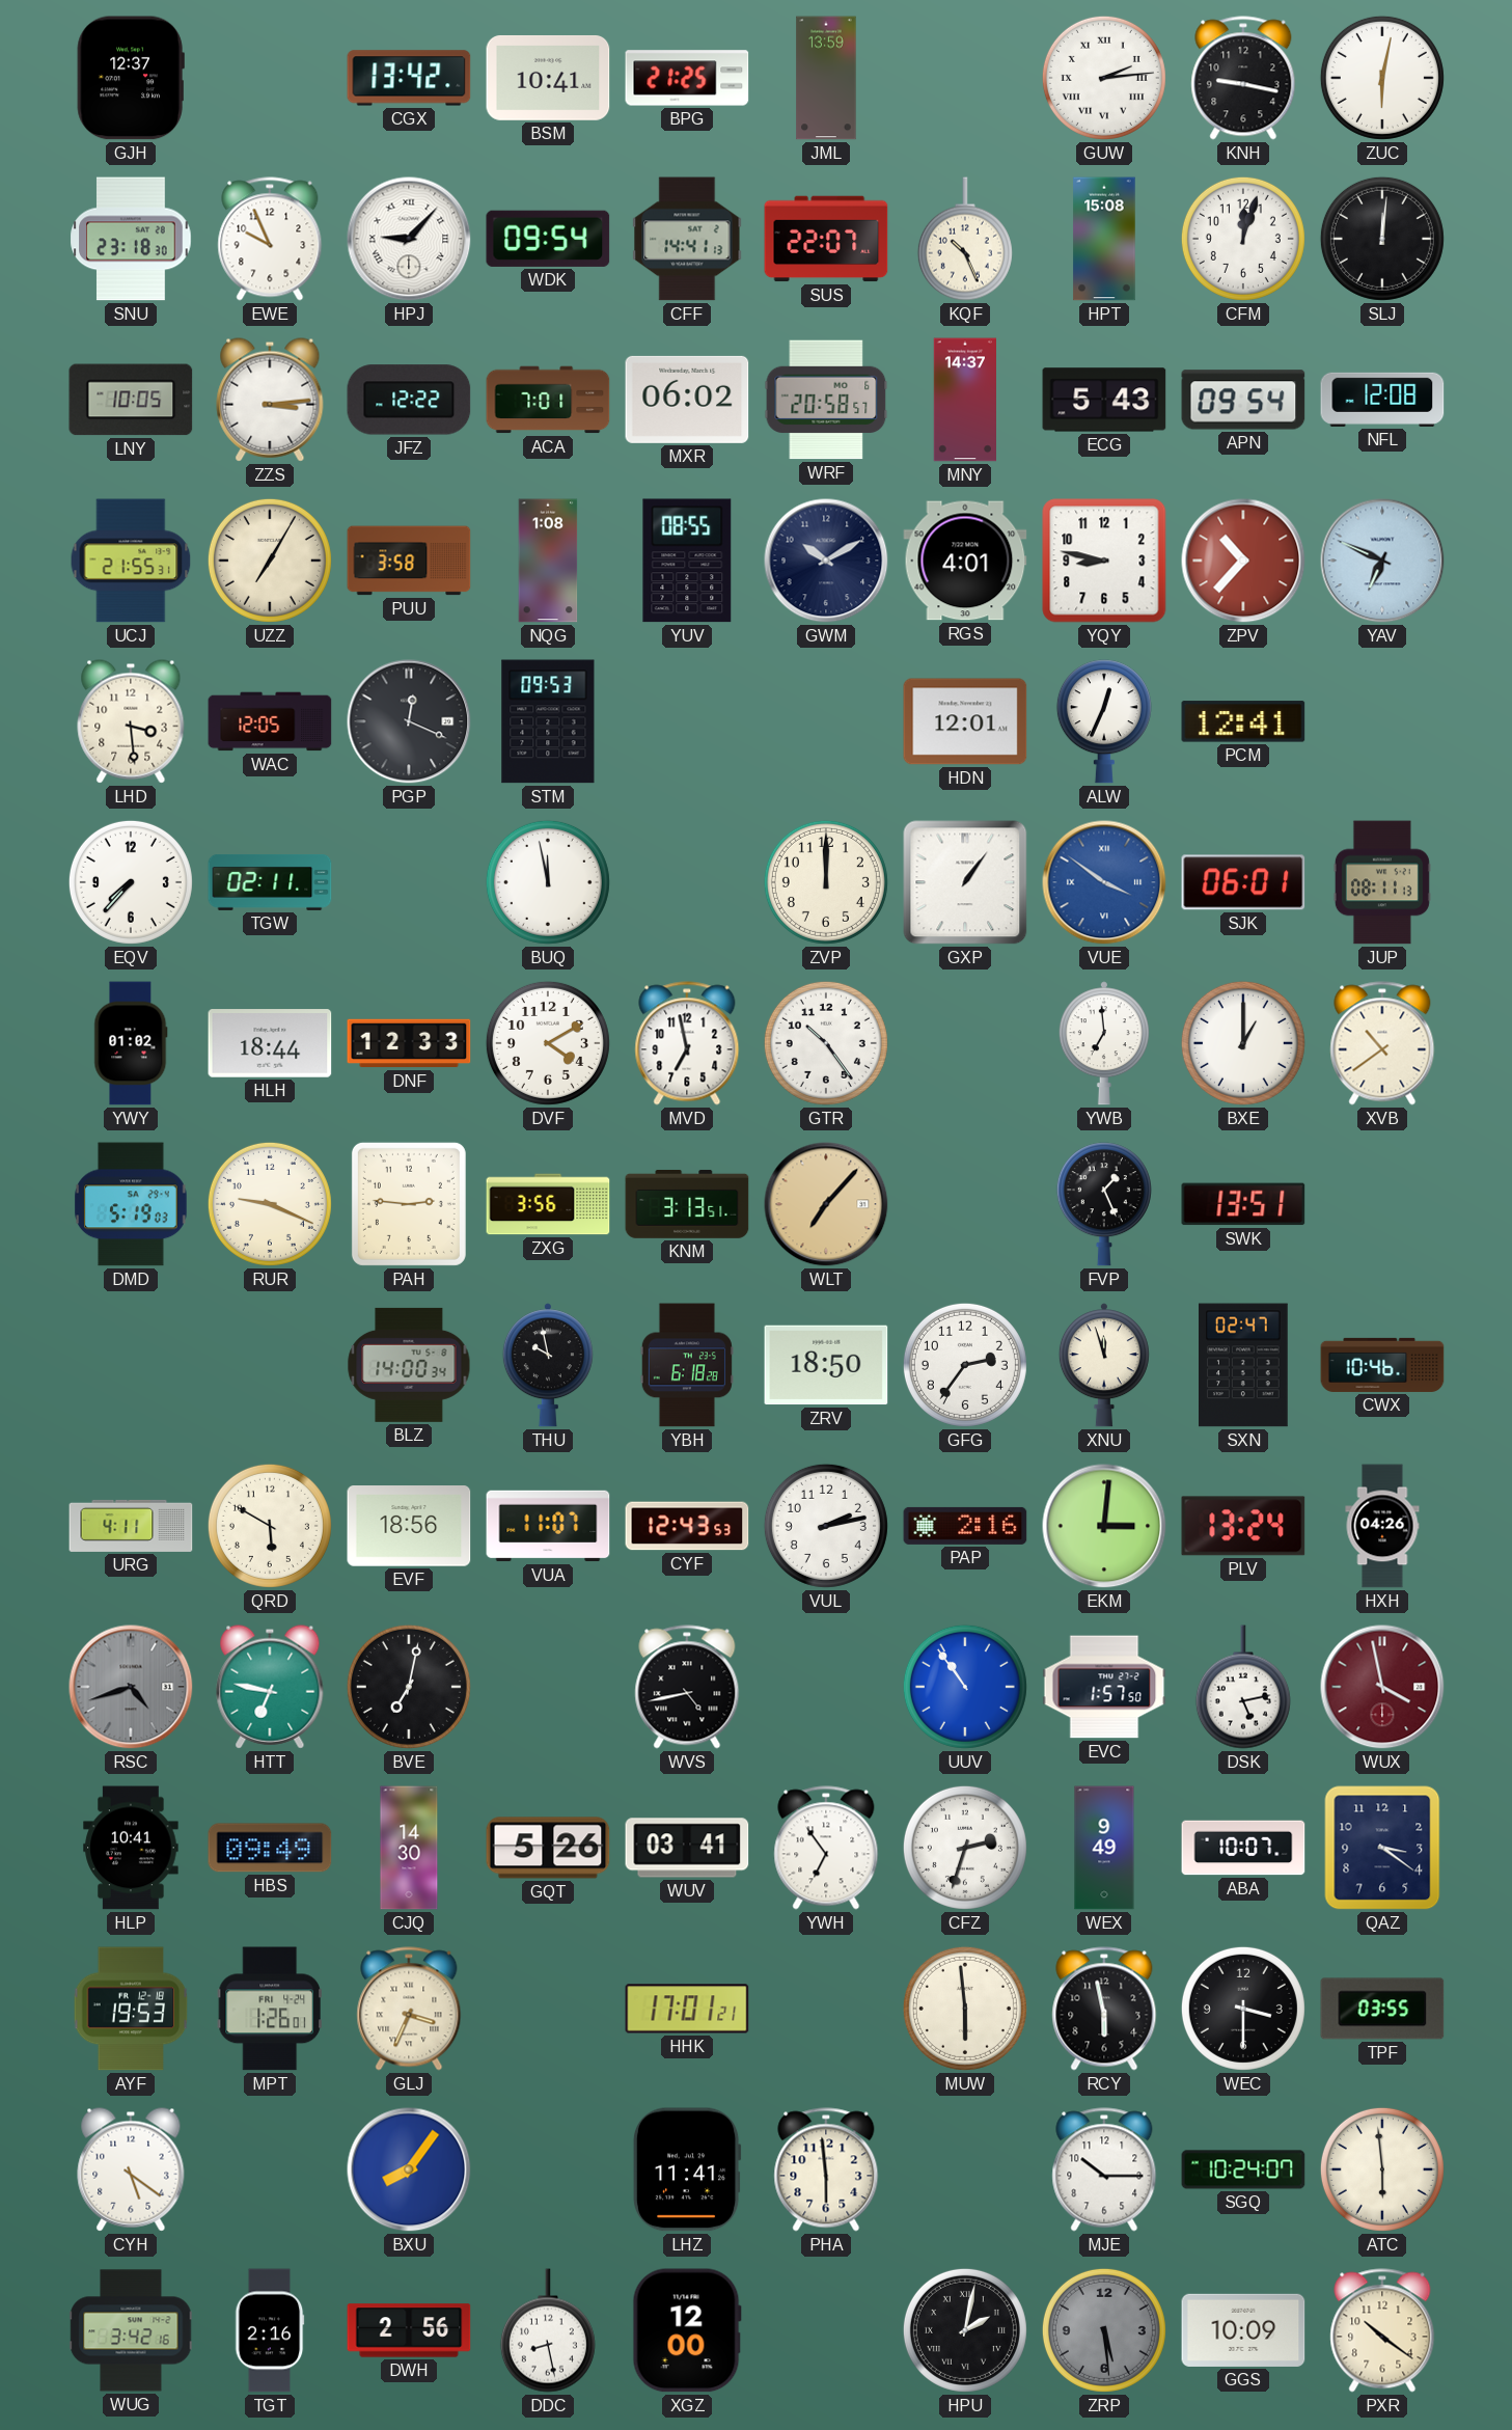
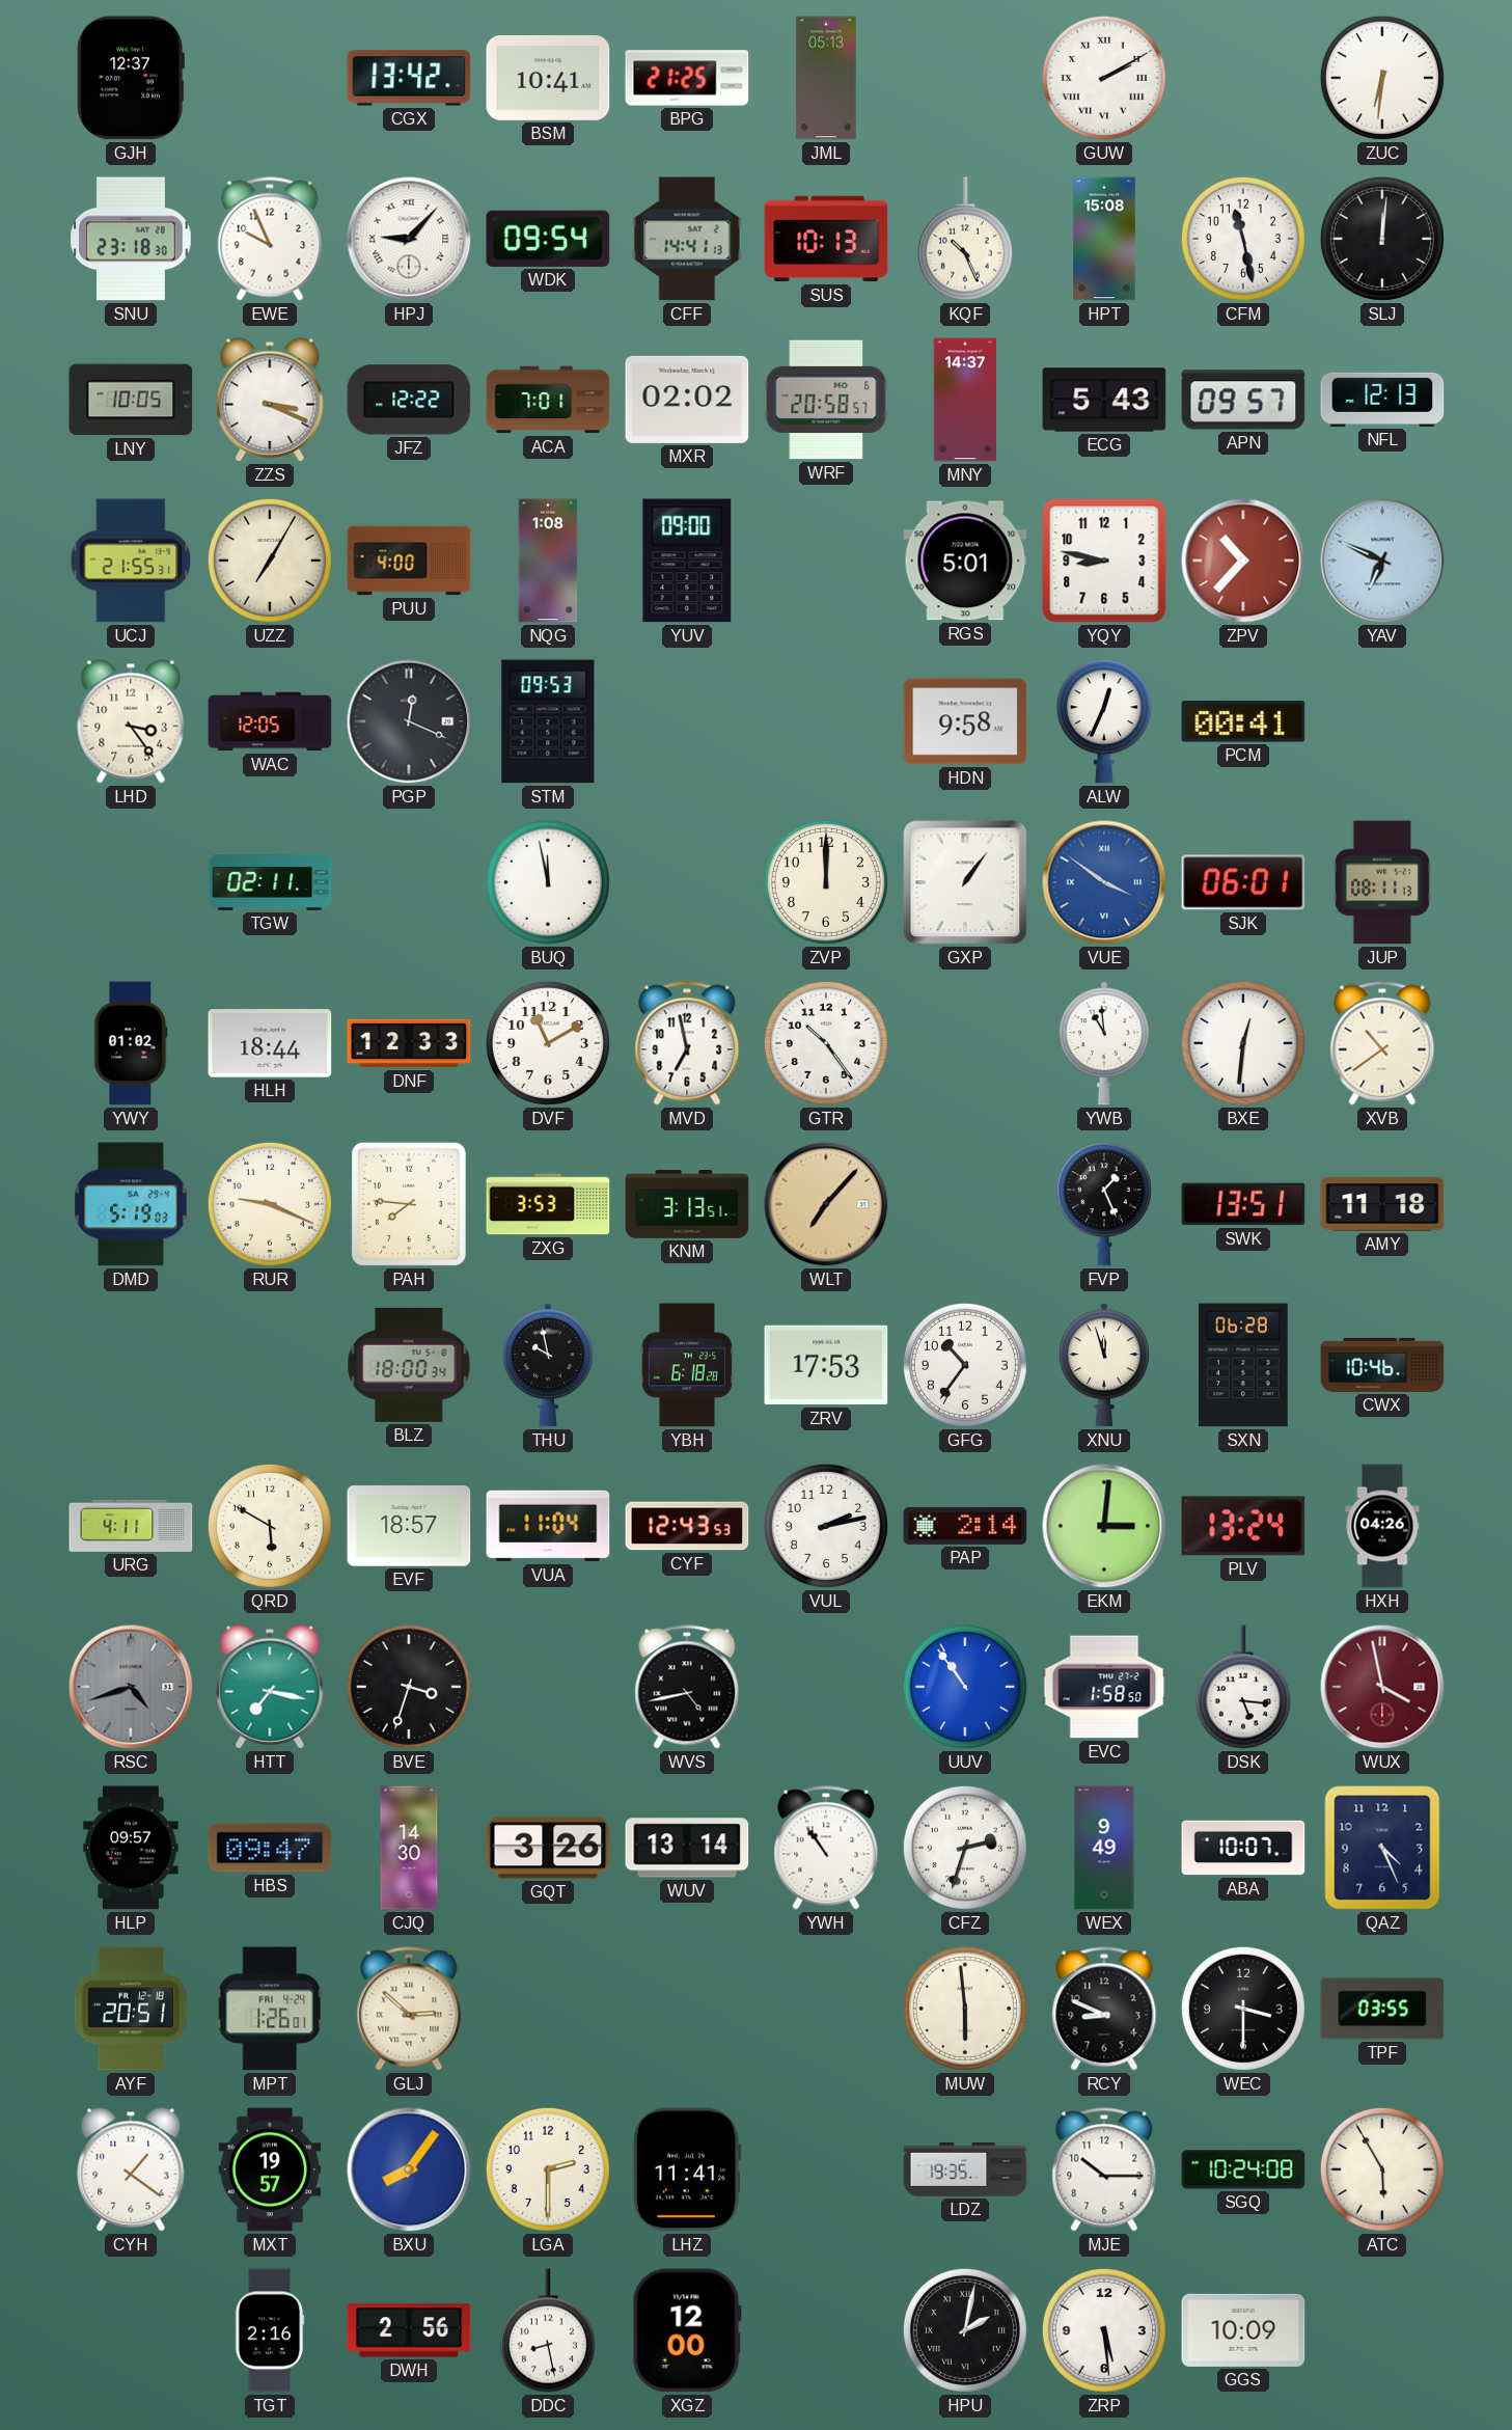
JML: 13:59 -> 05:13
GUW: 2:14 -> 2:10
KNH: 9:17 -> none
ZUC: 6:02 -> 6:31
SUS: 22:07 -> 10:13
CFM: 12:03 -> 11:28
ZZS: 3:14 -> 3:19
MXR: 06:02 -> 02:02
APN: 09:54 -> 09:57
NFL: 12:08 -> 12:13
PUU: 3:58 -> 4:00
YUV: 08:55 -> 09:00
GWM: 10:10 -> none
RGS: 4:01 -> 5:01
LHD: 3:29 -> 3:24
HDN: 12:01 -> 9:58
PCM: 12:41 -> 00:41
EQV: 7:37 -> none
DVF: 4:10 -> 11:10
YWB: 6:59 -> 10:59
BXE: 1:00 -> 12:31
PAH: 2:46 -> 7:46
ZXG: 3:56 -> 3:53
AMY: none -> 11:18
BLZ: 14:00 -> 18:00
ZRV: 18:50 -> 17:53
GFG: 2:36 -> 10:36
SXN: 02:47 -> 06:28
EVF: 18:56 -> 18:57
VUA: 11:07 -> 11:04
PAP: 2:16 -> 2:14
HTT: 6:47 -> 7:17
BVE: 7:02 -> 3:33
EVC: 1:57 -> 1:58
DSK: 5:13 -> 5:16
HLP: 10:41 -> 09:57
HBS: 09:49 -> 09:47
GQT: 5:26 -> 3:26
WUV: 03:41 -> 13:14
YWH: 6:54 -> 10:54
QAZ: 3:21 -> 4:26
AYF: 19:53 -> 20:51
GLJ: 3:34 -> 2:52
HHK: 17:01 -> none
RCY: 5:58 -> 8:49
CYH: 5:21 -> 1:21
MXT: none -> 19:57
LGA: none -> 2:30
PHA: 5:59 -> none
LDZ: none -> 19:35
SGQ: 10:24:07 -> 10:24:08
ATC: 5:59 -> 5:55
WUG: 3:42 -> none
ZRP dial: grey -> white
PXR: 10:21 -> none
